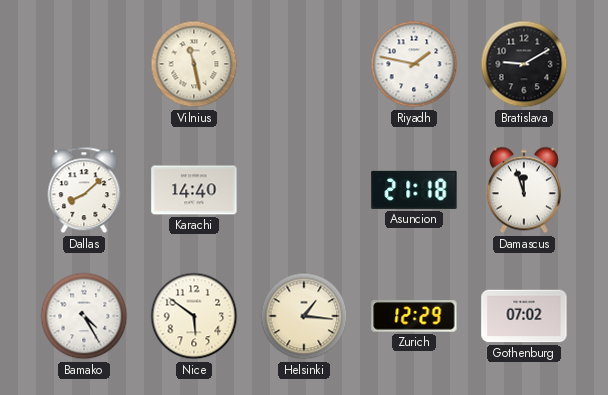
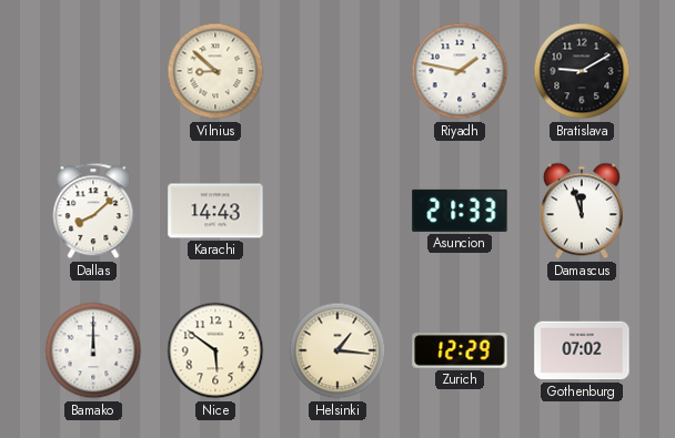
Vilnius: 11:28 -> 8:52
Karachi: 14:40 -> 14:43
Asuncion: 21:18 -> 21:33
Bamako: 4:25 -> 12:00
